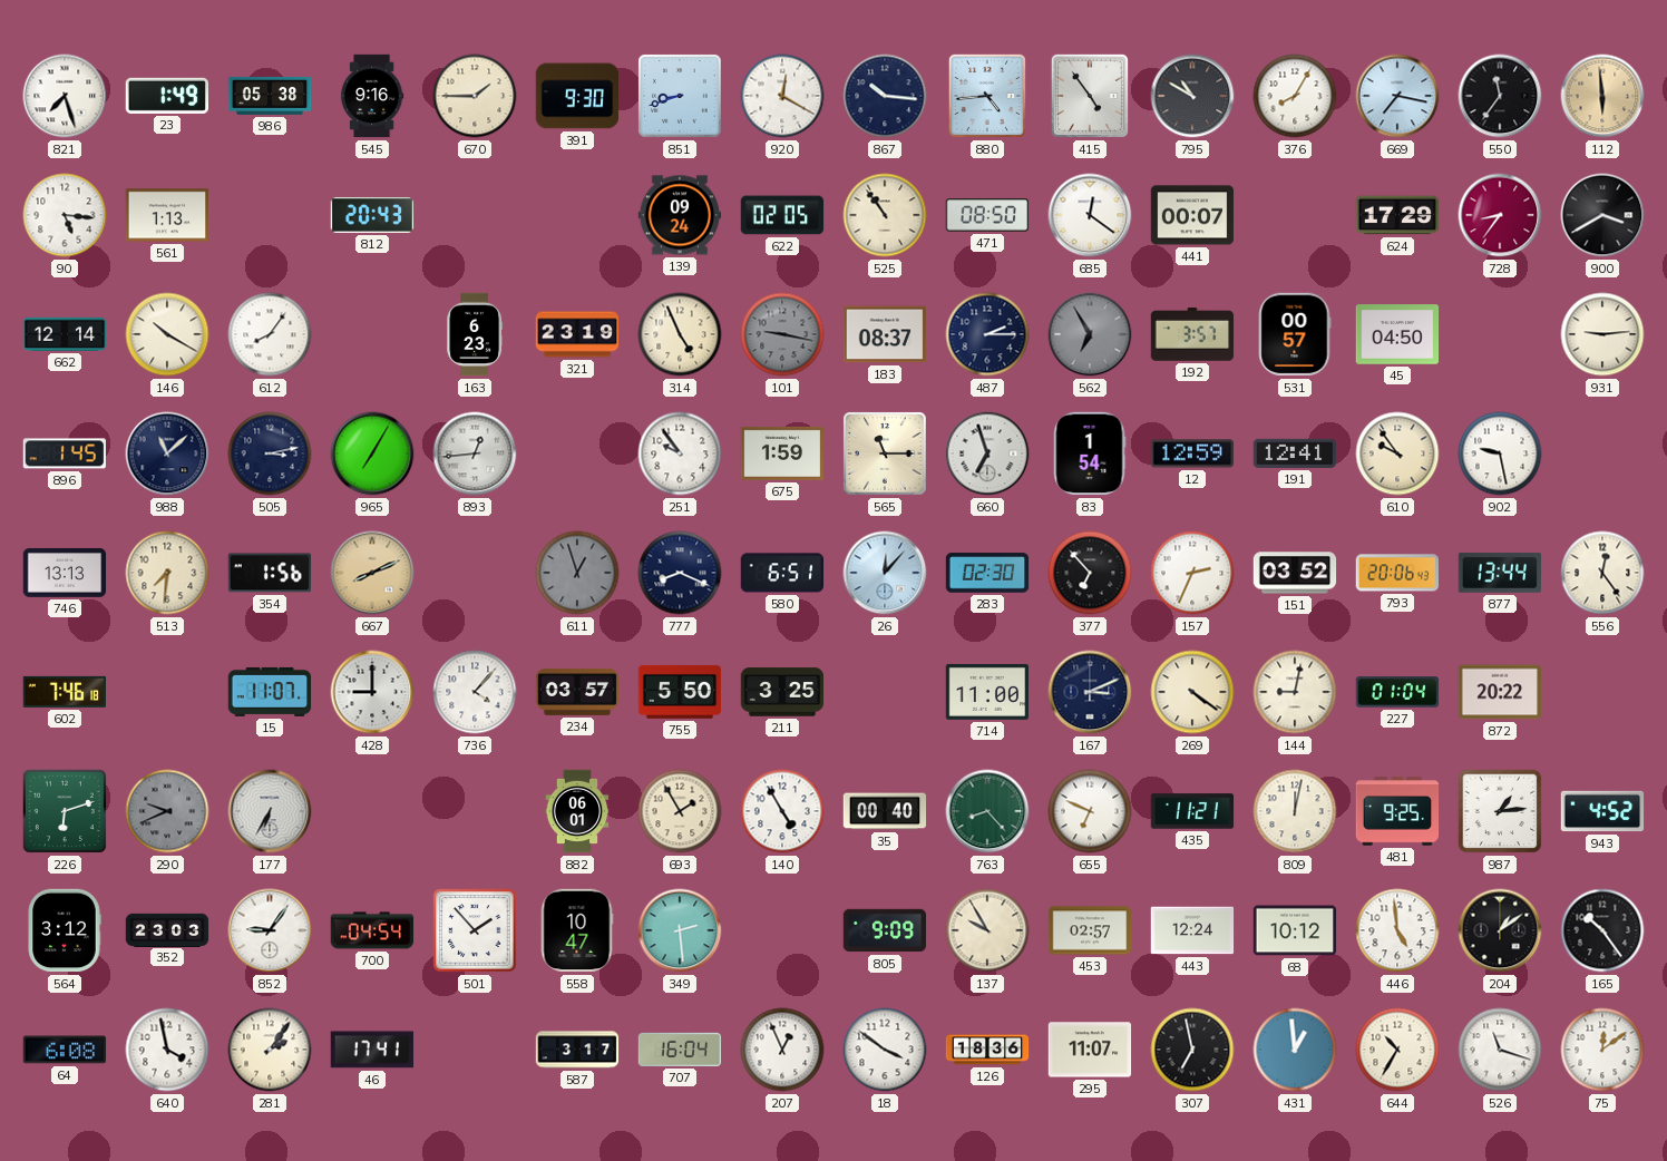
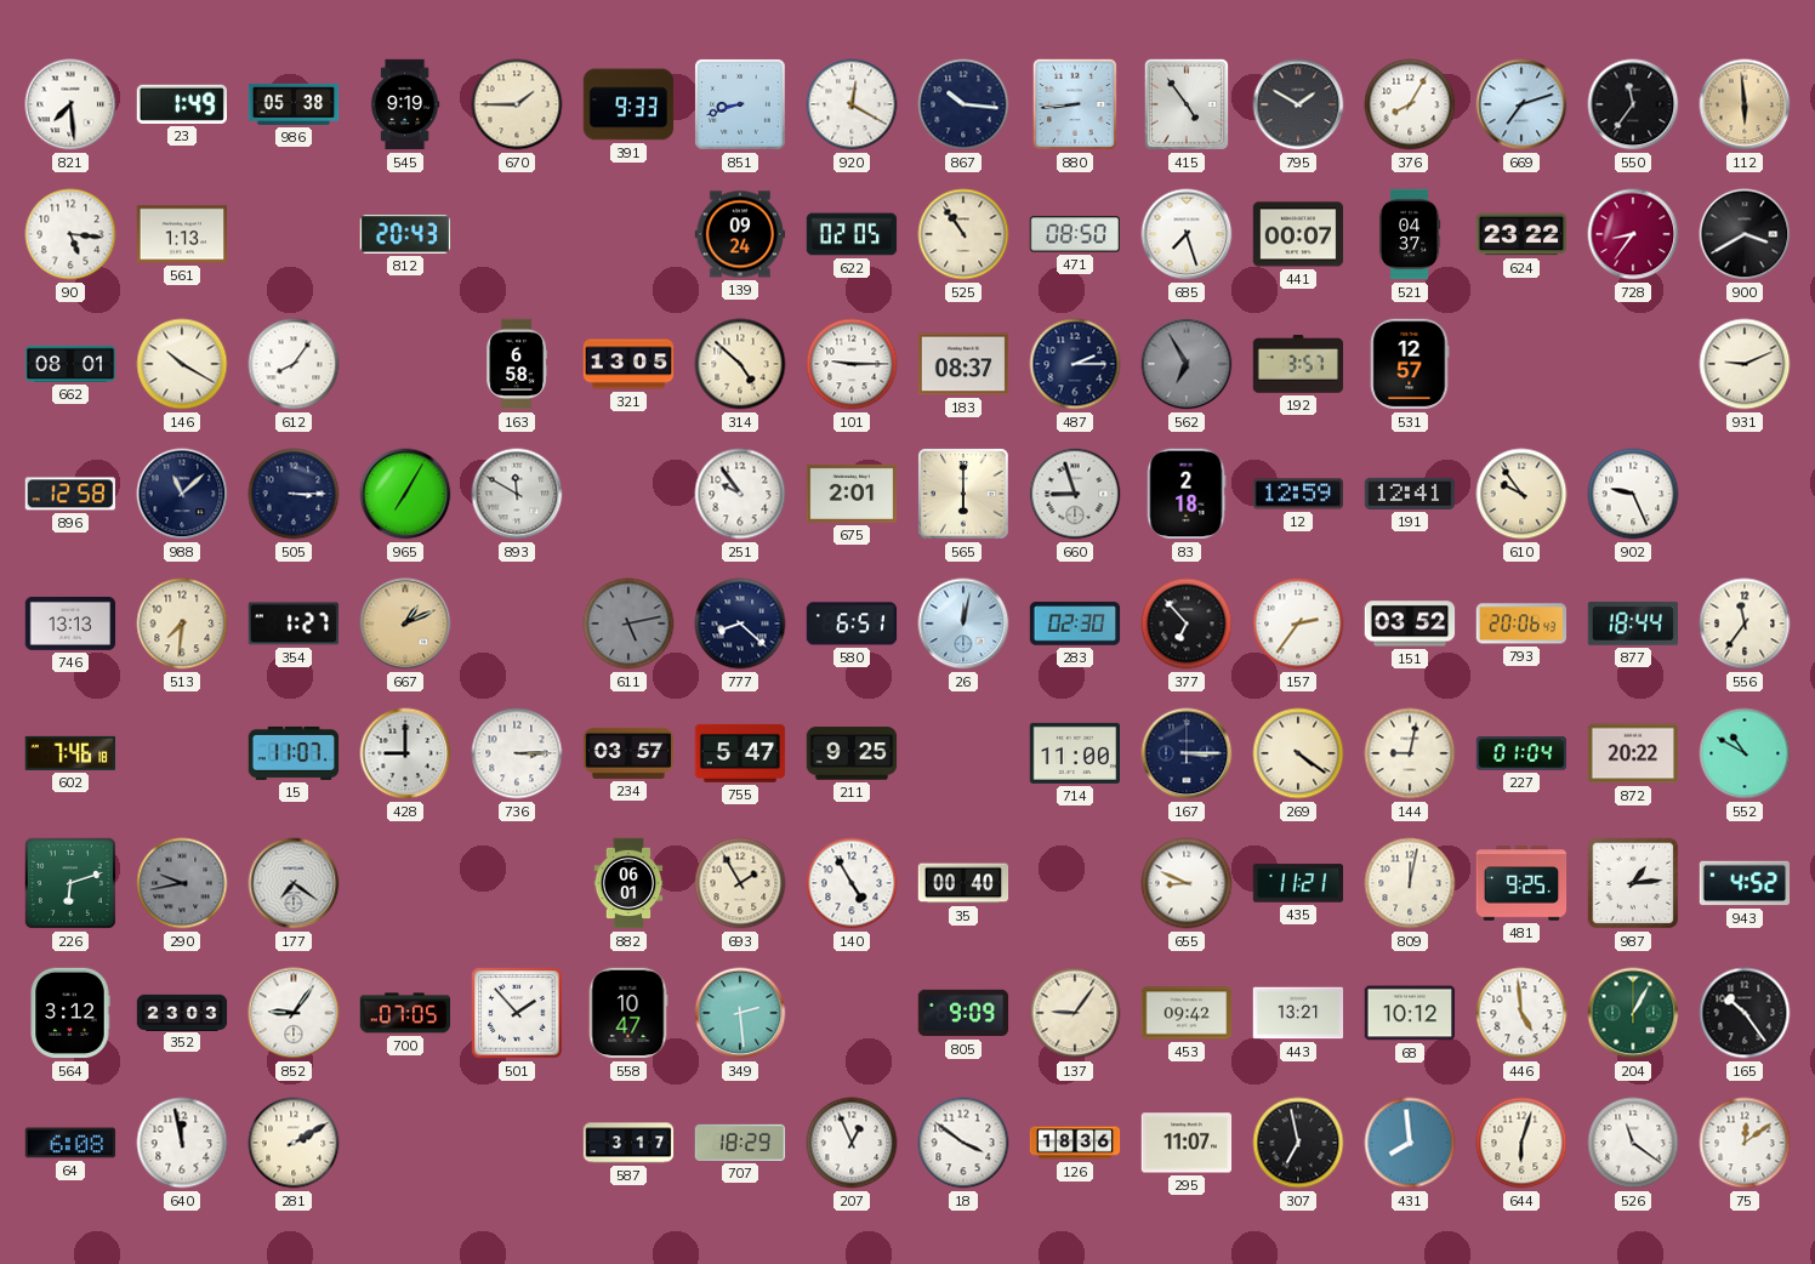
821: 7:27 -> 7:29
545: 9:16 -> 9:19
391: 9:30 -> 9:33
880: 4:44 -> 8:44
795: 10:50 -> 1:50
669: 7:17 -> 7:12
685: 12:21 -> 7:27
521: none -> 04:37
624: 17:29 -> 23:22
662: 12:14 -> 08:01
163: 6:23 -> 6:58
321: 23:19 -> 13:05
314: 4:56 -> 4:52
101: 9:17 -> 9:15
101 dial: grey -> white
531: 00:57 -> 12:57
45: 04:50 -> none
931: 9:14 -> 9:11
896: 1:45 -> 12:58
505: 3:13 -> 3:15
893: 12:44 -> 11:50
675: 1:59 -> 2:01
565: 11:15 -> 6:00
660: 6:57 -> 8:57
83: 1:54 -> 2:18
902: 9:28 -> 9:26
354: 1:56 -> 1:27
667: 8:11 -> 1:11
611: 12:57 -> 5:13
777: 8:19 -> 8:22
26: 12:07 -> 12:02
157: 2:34 -> 2:36
877: 13:44 -> 18:44
556: 12:24 -> 11:36
736: 4:07 -> 3:15
755: 5:50 -> 5:47
211: 3:25 -> 9:25
167: 3:11 -> 3:15
552: none -> 10:50
290: 9:41 -> 9:43
177: 6:35 -> 7:21
763: 8:23 -> none
655: 6:49 -> 8:49
700: 04:54 -> 07:05
137: 9:55 -> 9:06
453: 02:57 -> 09:42
443: 12:24 -> 13:21
204: 1:09 -> 1:05
204 dial: black -> green
640: 3:58 -> 11:58
281: 2:06 -> 2:10
46: 17:41 -> none
707: 16:04 -> 18:29
431: 12:59 -> 7:59
644: 10:35 -> 6:03
526: 11:18 -> 11:21
